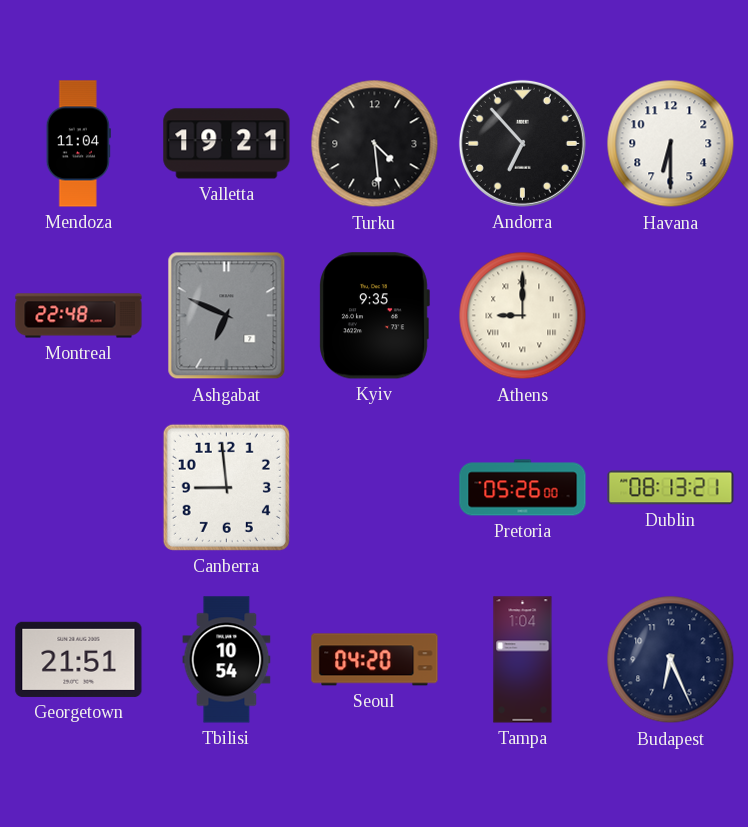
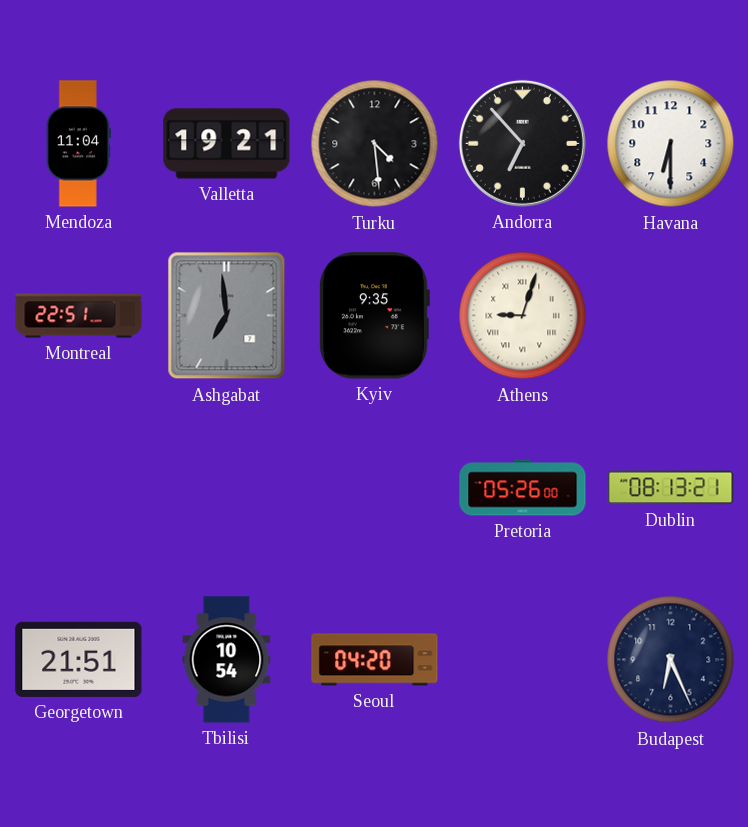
Montreal: 22:48 -> 22:51
Ashgabat: 6:49 -> 6:59
Athens: 9:00 -> 9:03
Canberra: 8:59 -> none
Tampa: 1:04 -> none
